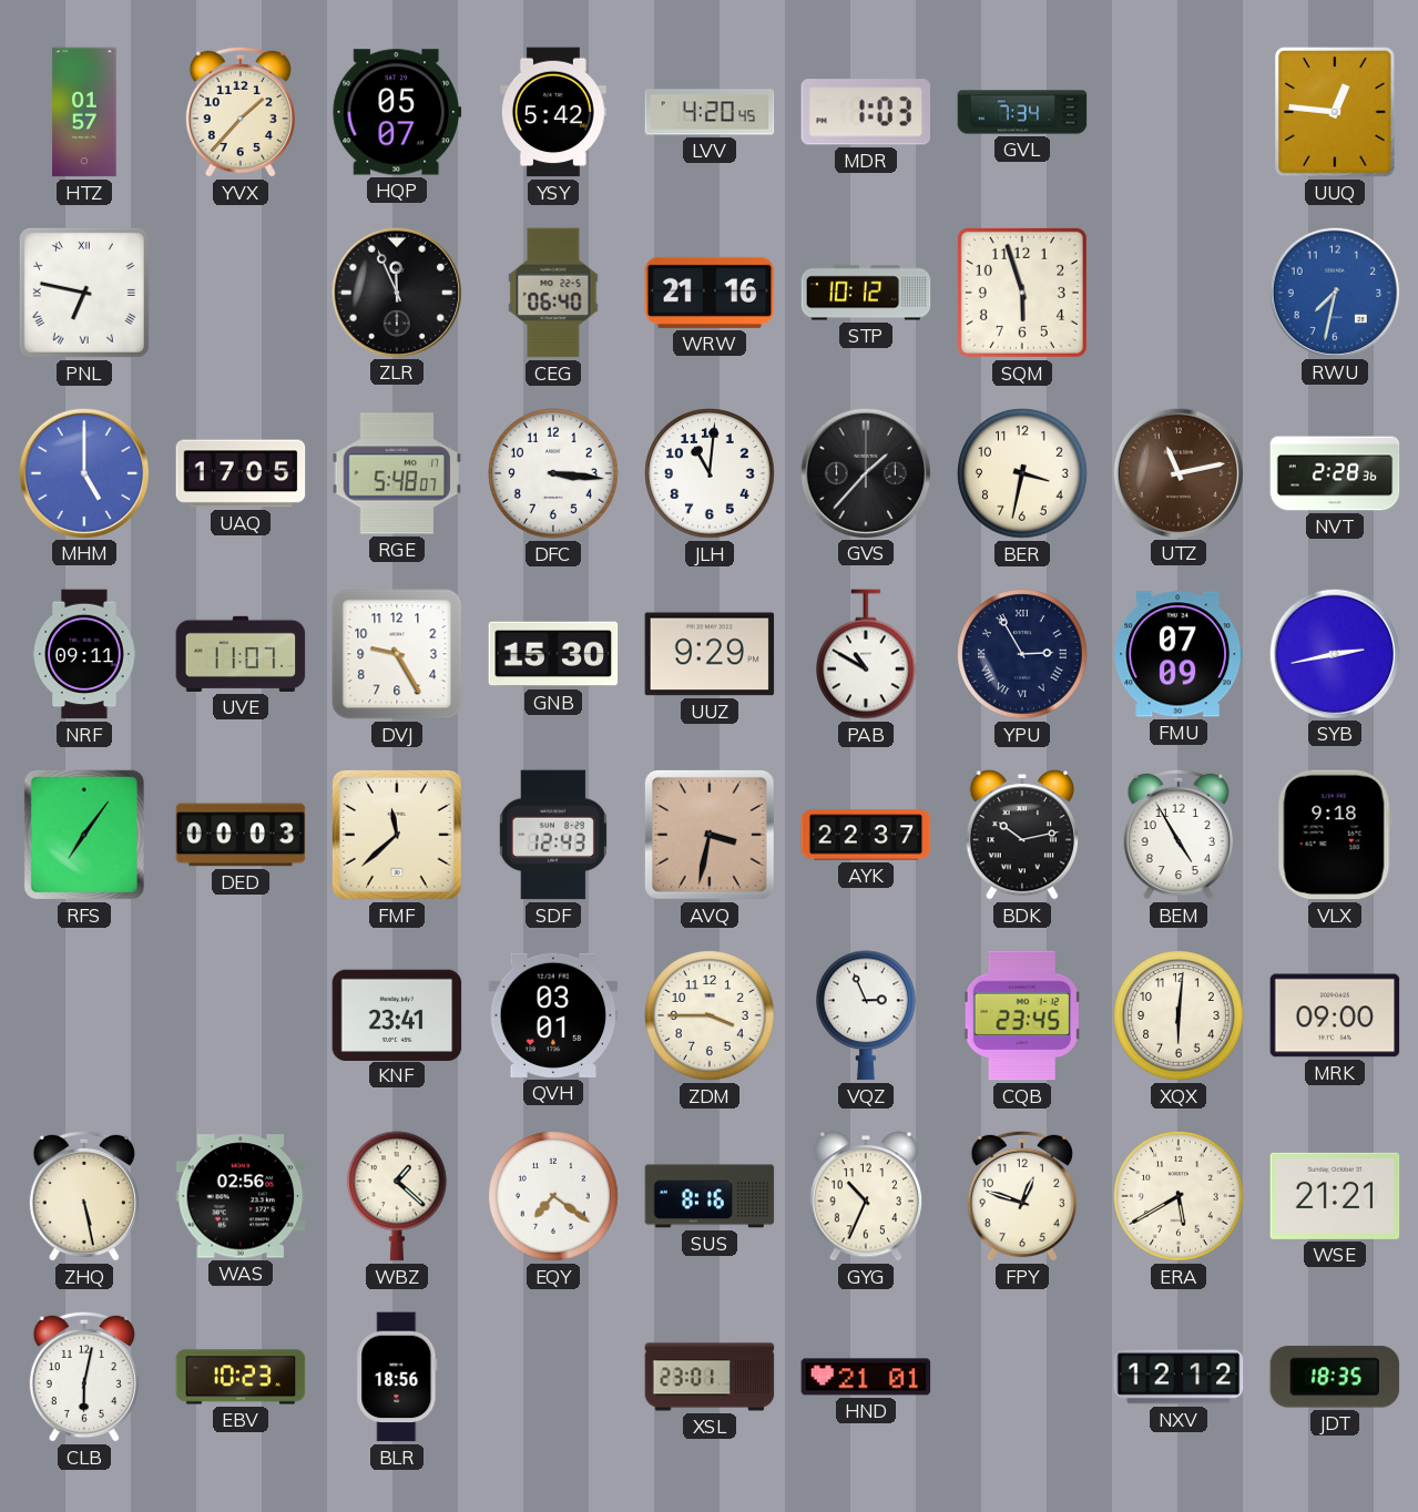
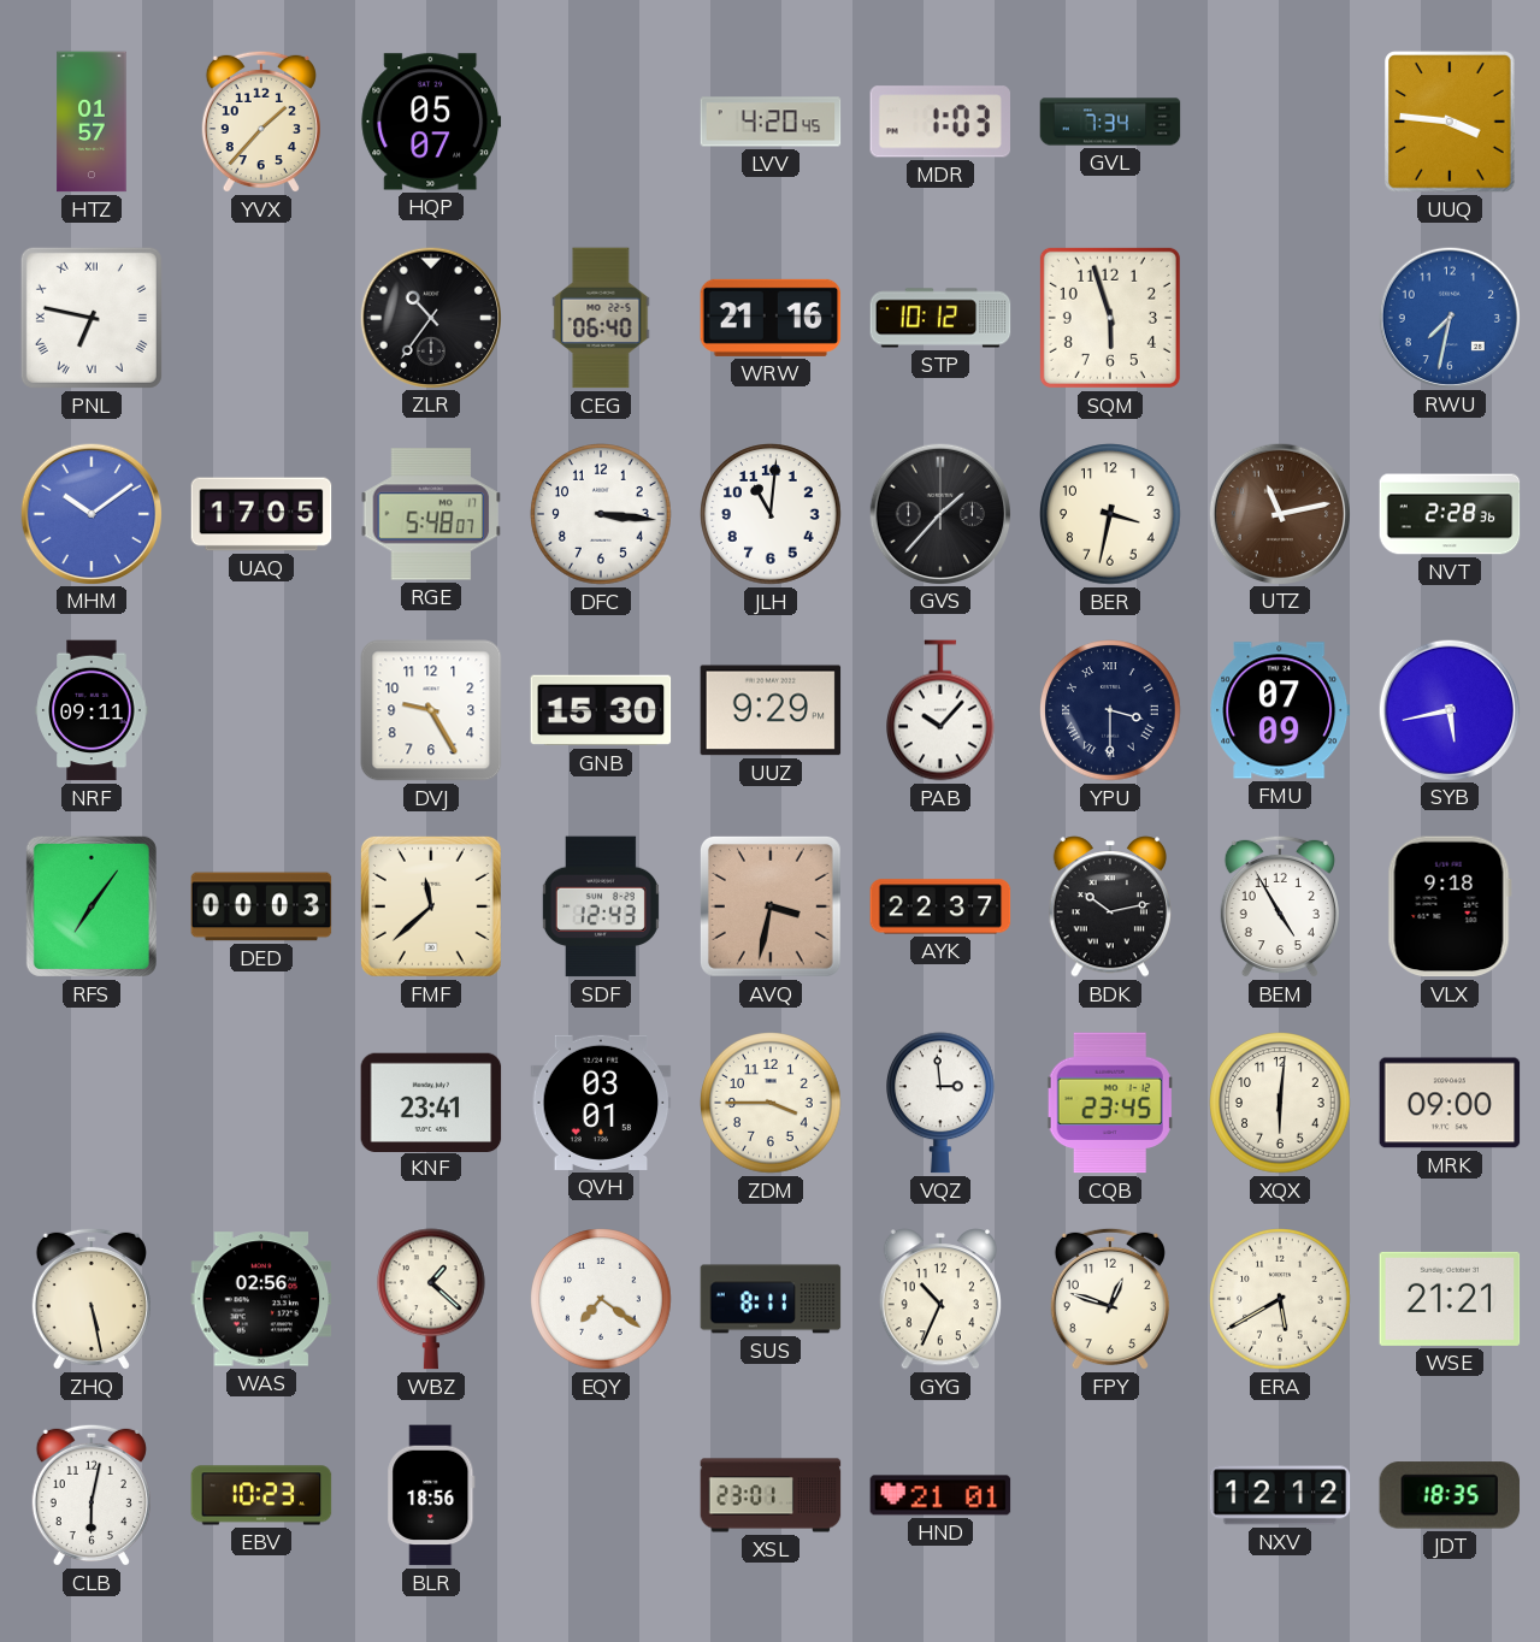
YSY: 5:42 -> none
UUQ: 12:46 -> 3:46
ZLR: 11:56 -> 10:36
MHM: 5:00 -> 10:09
UVE: 11:07 -> none
PAB: 10:50 -> 10:07
YPU: 2:55 -> 3:30
SYB: 2:43 -> 5:43
VQZ: 2:56 -> 2:59
SUS: 8:16 -> 8:11
